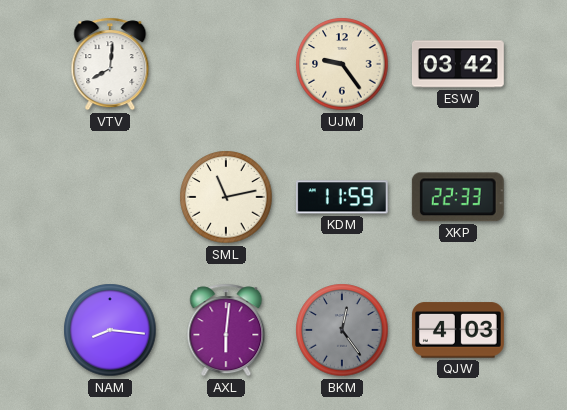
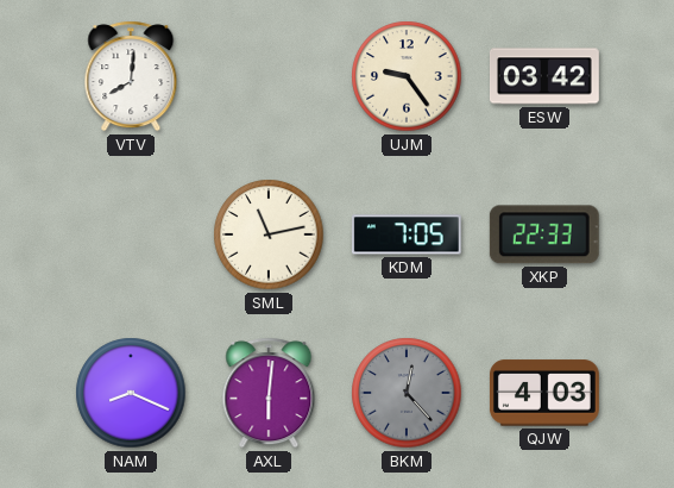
KDM: 11:59 -> 7:05
NAM: 8:16 -> 8:19
BKM: 12:24 -> 12:23
